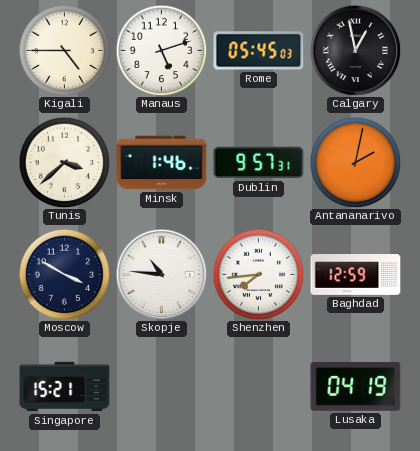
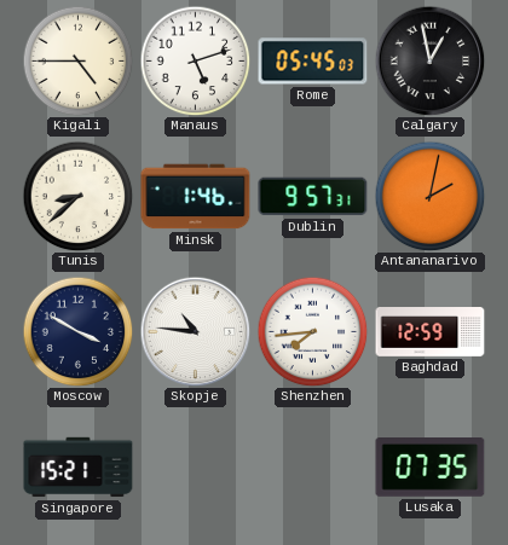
Tunis: 3:38 -> 8:38
Lusaka: 04:19 -> 07:35
